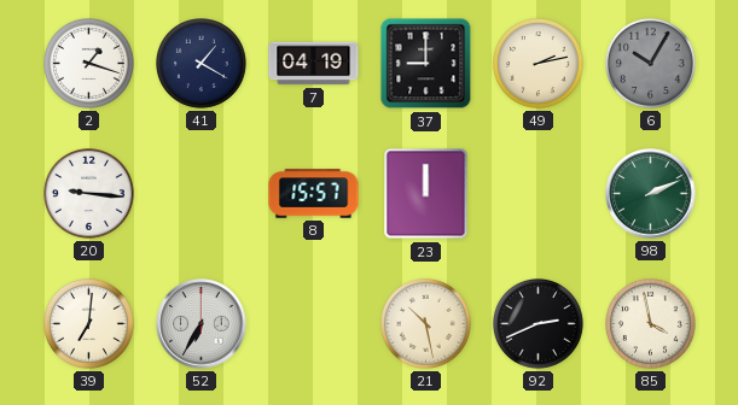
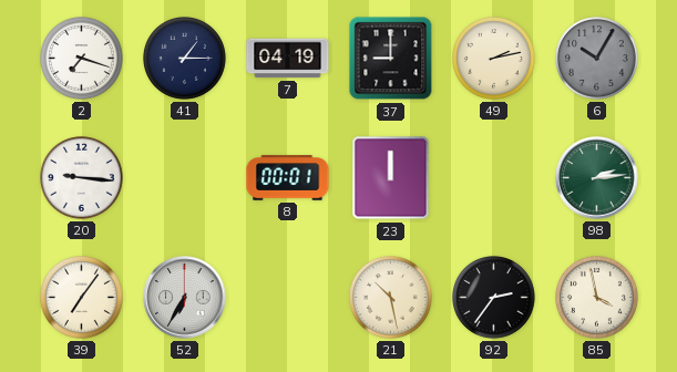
2: 1:18 -> 7:18
41: 1:20 -> 1:15
8: 15:57 -> 00:01
98: 2:11 -> 2:14
39: 7:01 -> 7:06
92: 2:41 -> 2:36
